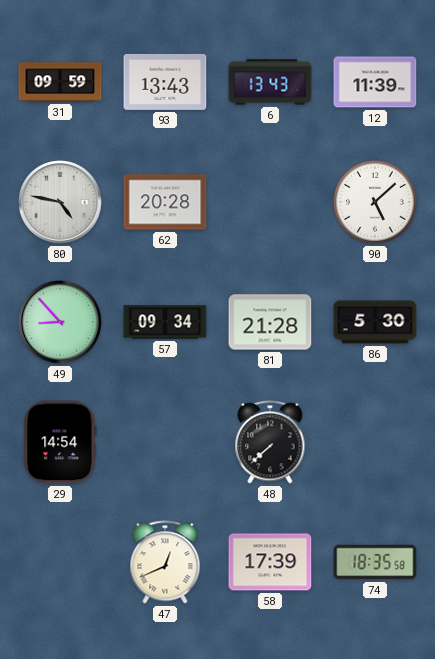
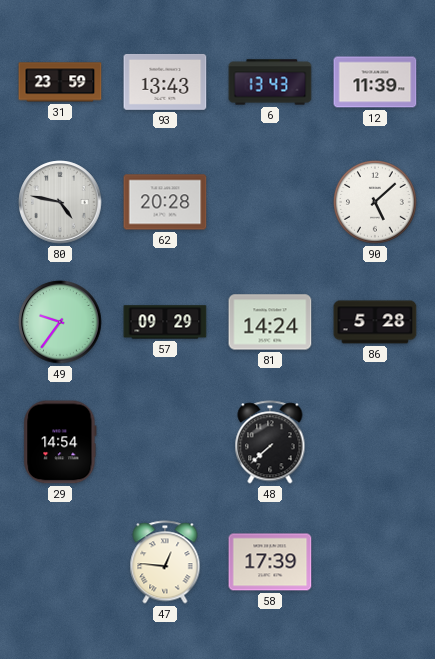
31: 09:59 -> 23:59
49: 8:53 -> 9:36
57: 09:34 -> 09:29
81: 21:28 -> 14:24
86: 5:30 -> 5:28
47: 12:41 -> 12:46
74: 18:35 -> none
